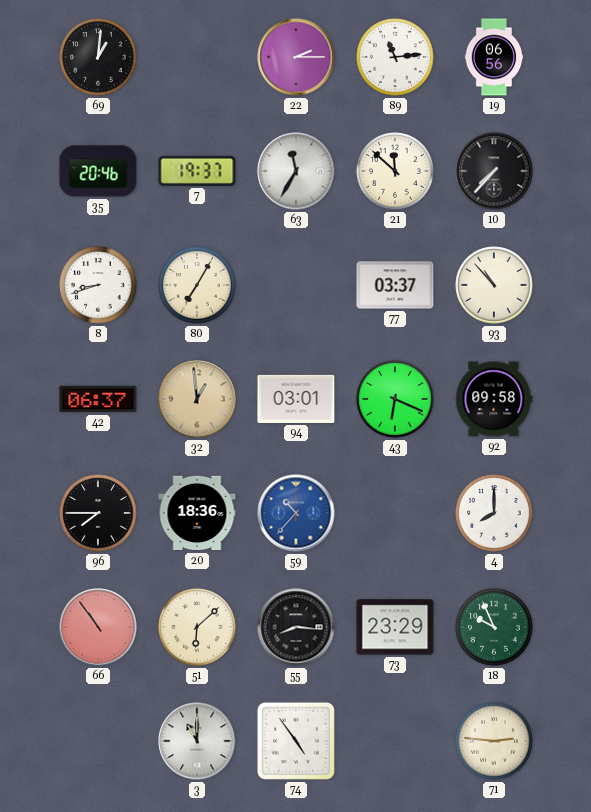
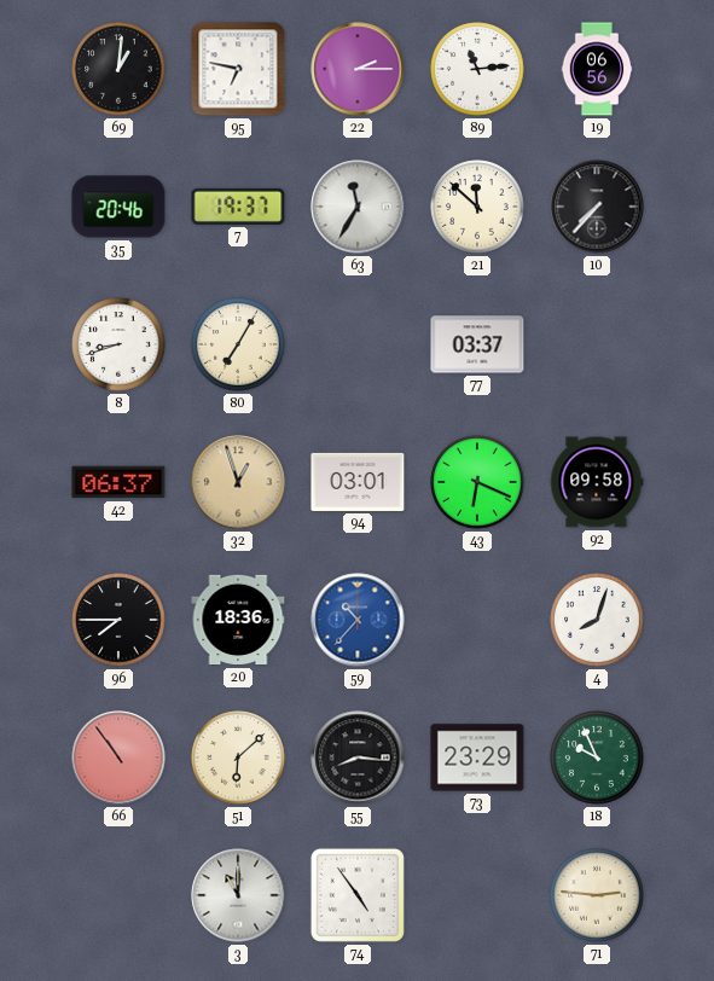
95: none -> 6:47
93: 10:53 -> none
32: 12:59 -> 12:57
4: 8:00 -> 8:03
